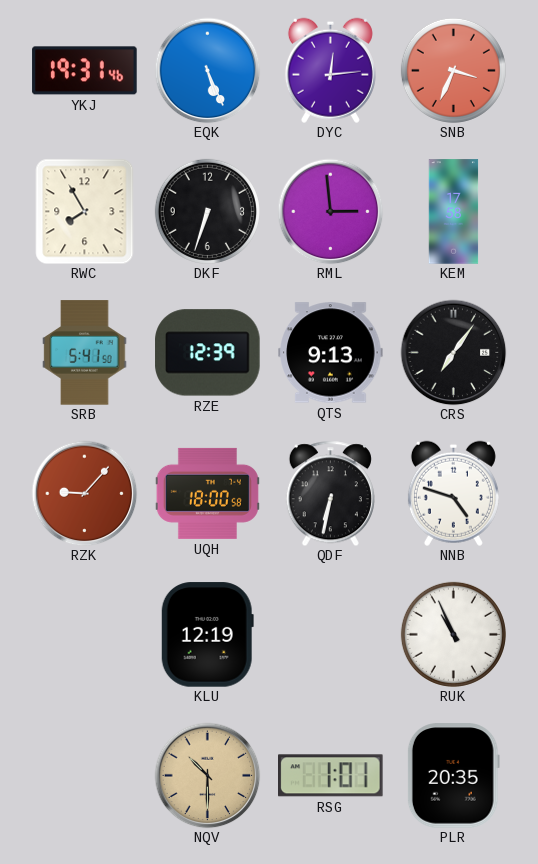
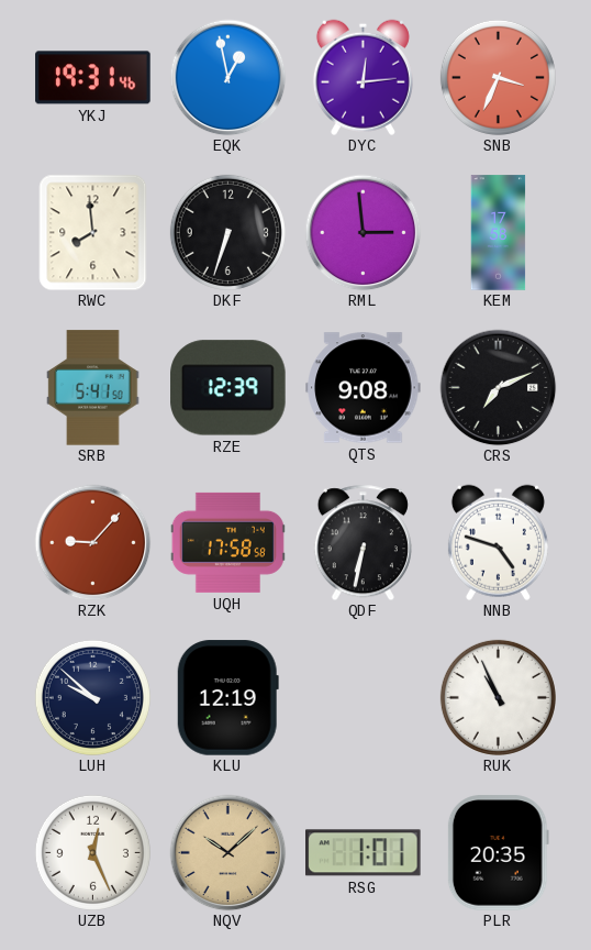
EQK: 5:26 -> 12:58
RWC: 7:55 -> 7:59
QTS: 9:13 -> 9:08
CRS: 7:06 -> 7:11
UQH: 18:00 -> 17:58
LUH: none -> 9:52
UZB: none -> 12:26
NQV: 10:30 -> 10:08
